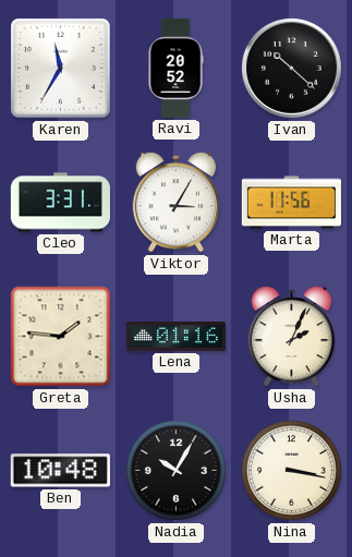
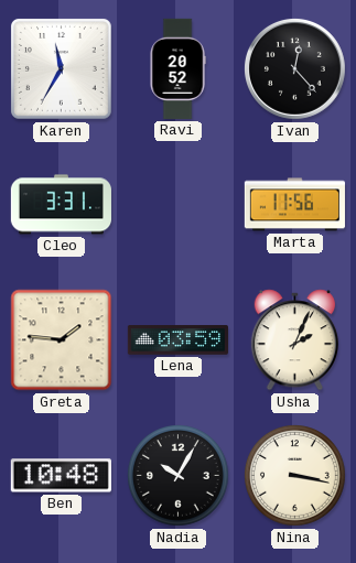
Ivan: 10:22 -> 12:23
Viktor: 3:05 -> none
Lena: 01:16 -> 03:59
